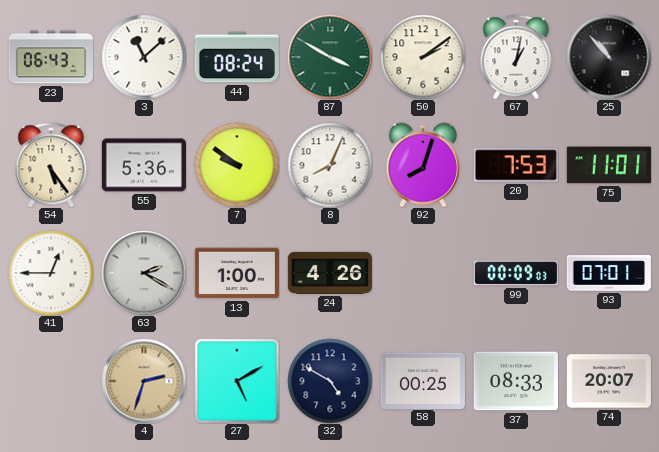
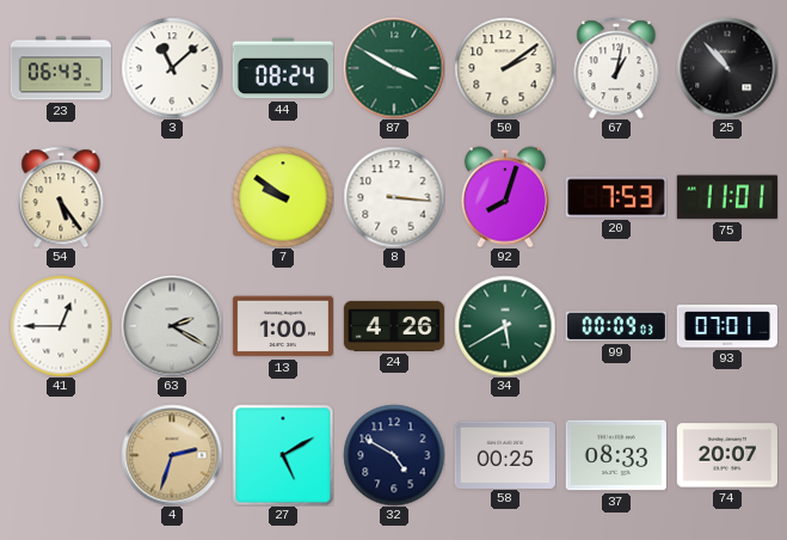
55: 5:36 -> none
8: 8:04 -> 3:16
34: none -> 5:40
